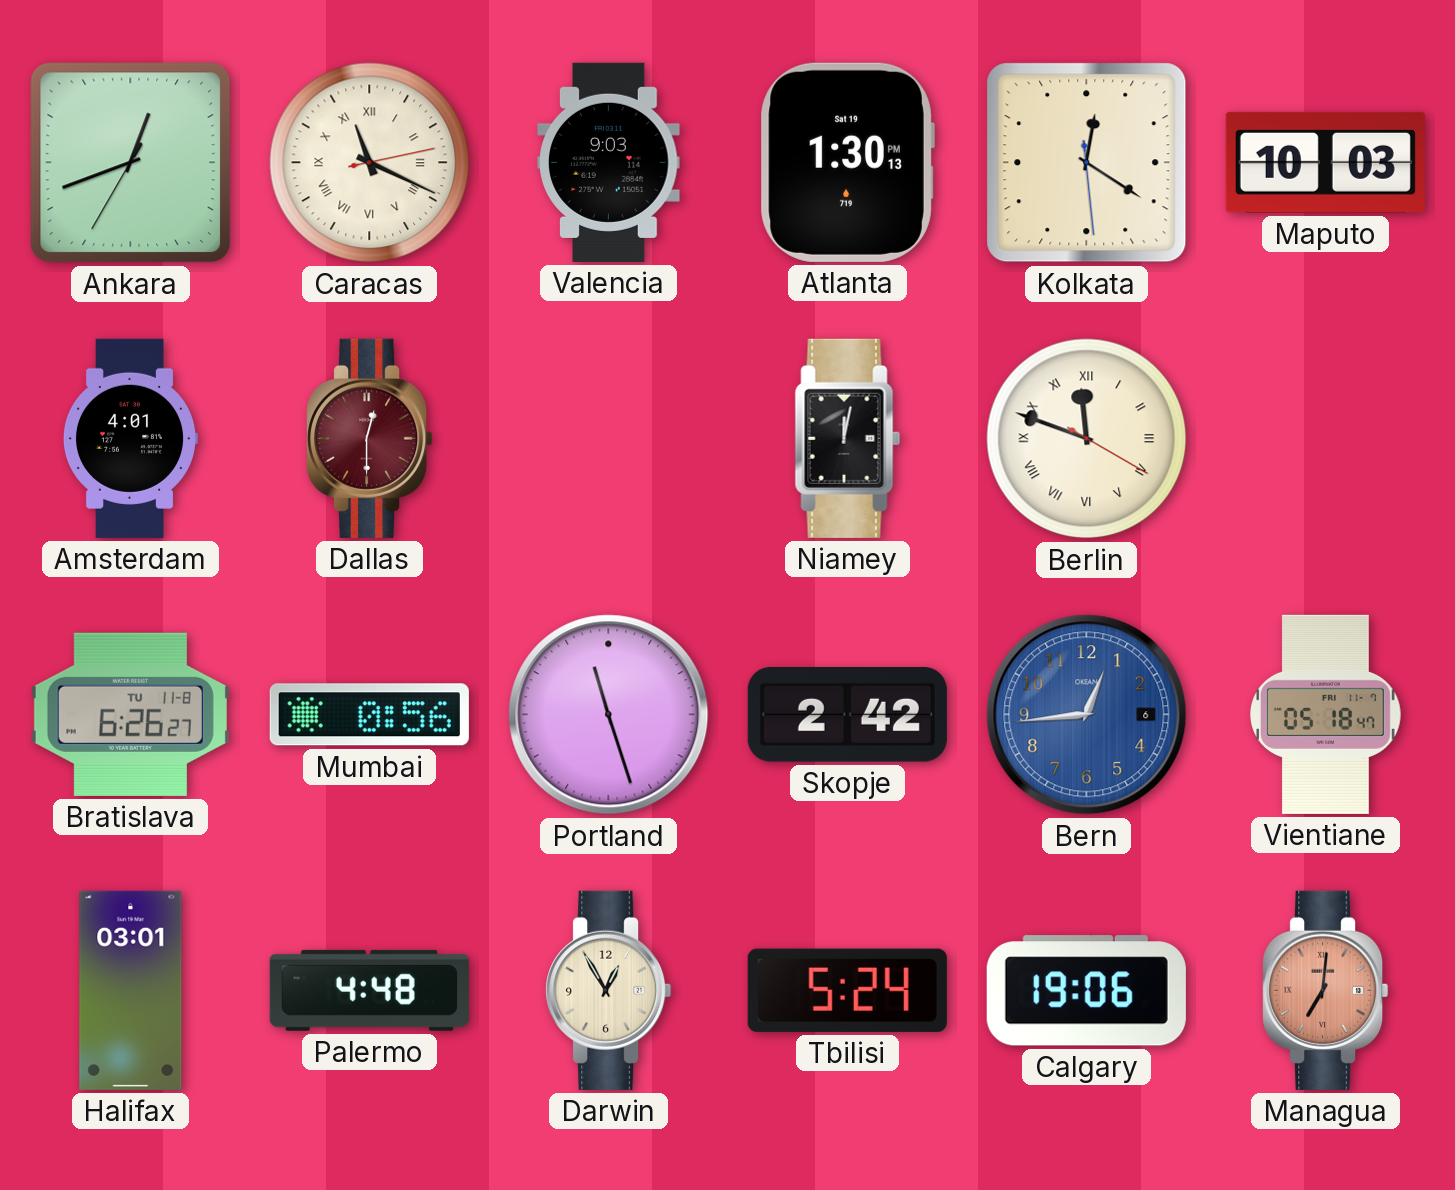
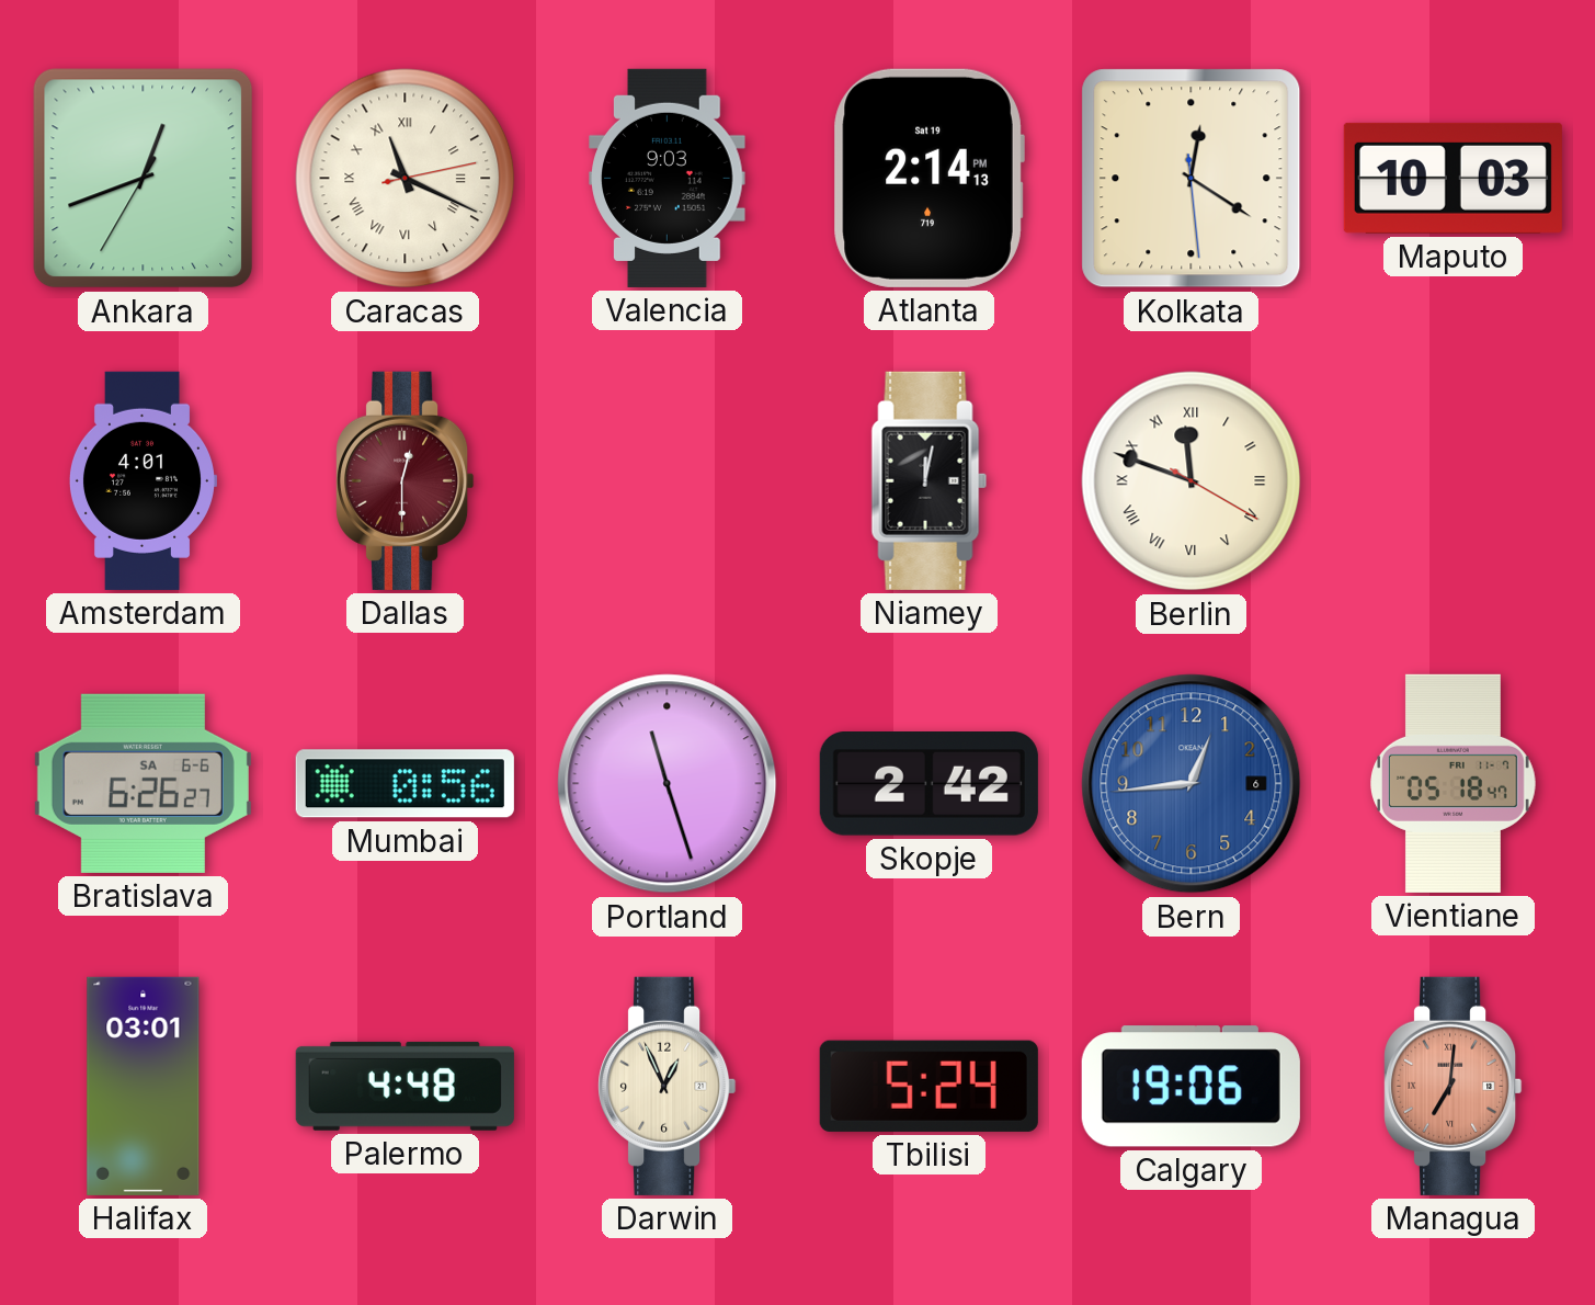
Atlanta: 1:30 -> 2:14
Bratislava date: TU 11-8 -> SA 6-6
Darwin: 12:55 -> 12:56
